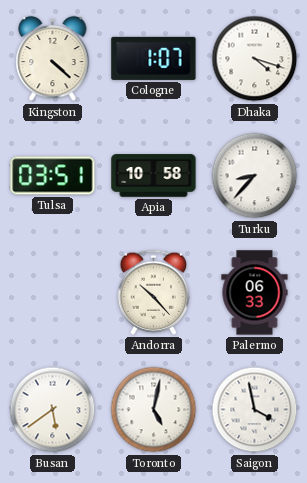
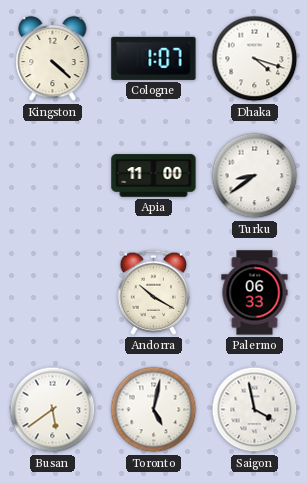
Tulsa: 03:51 -> none
Apia: 10:58 -> 11:00
Turku: 8:37 -> 8:39
Andorra: 10:23 -> 10:20
